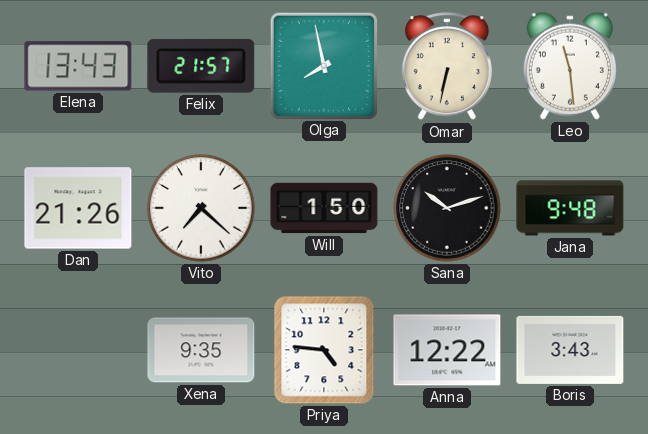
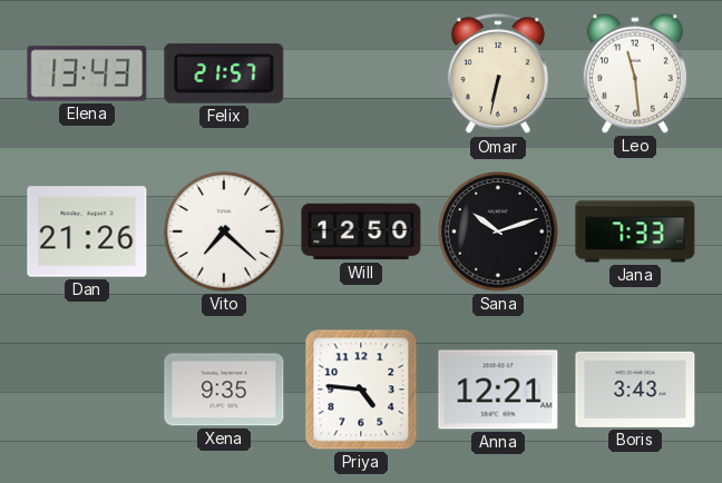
Olga: 7:58 -> none
Will: 1:50 -> 12:50
Jana: 9:48 -> 7:33
Anna: 12:22 -> 12:21
